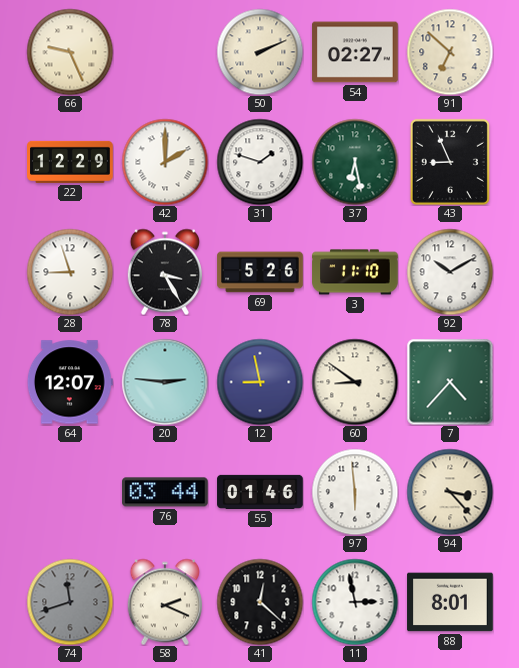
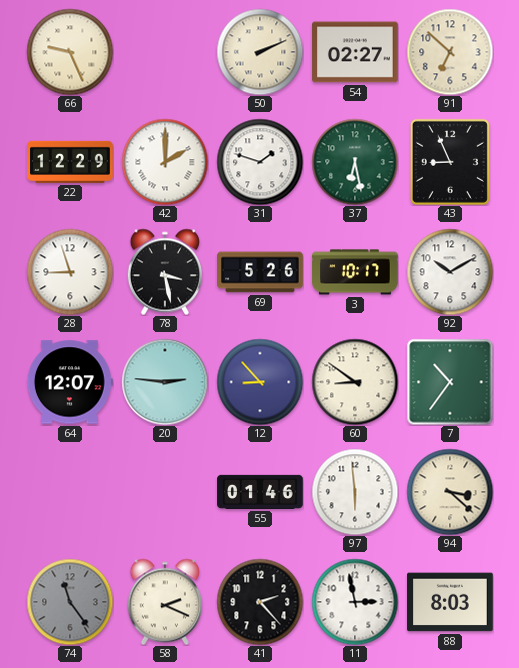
78: 3:25 -> 3:28
3: 11:10 -> 10:17
12: 8:58 -> 8:53
7: 4:37 -> 10:36
76: 03:44 -> none
94: 3:23 -> 3:22
74: 11:42 -> 11:24
41: 12:22 -> 2:23
88: 8:01 -> 8:03
